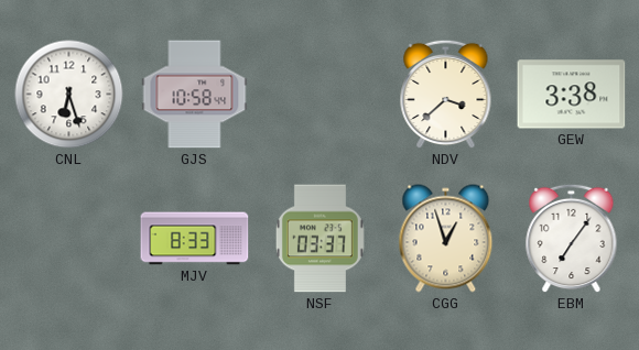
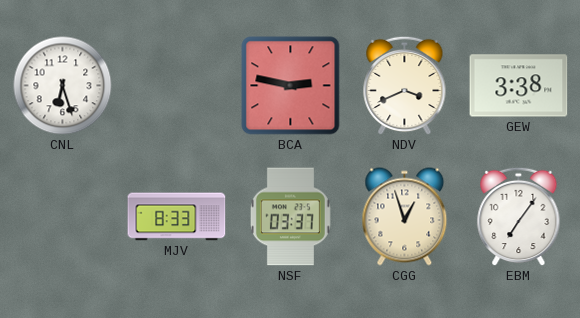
GJS: 10:58 -> none
BCA: none -> 2:47
NDV: 3:38 -> 3:41
